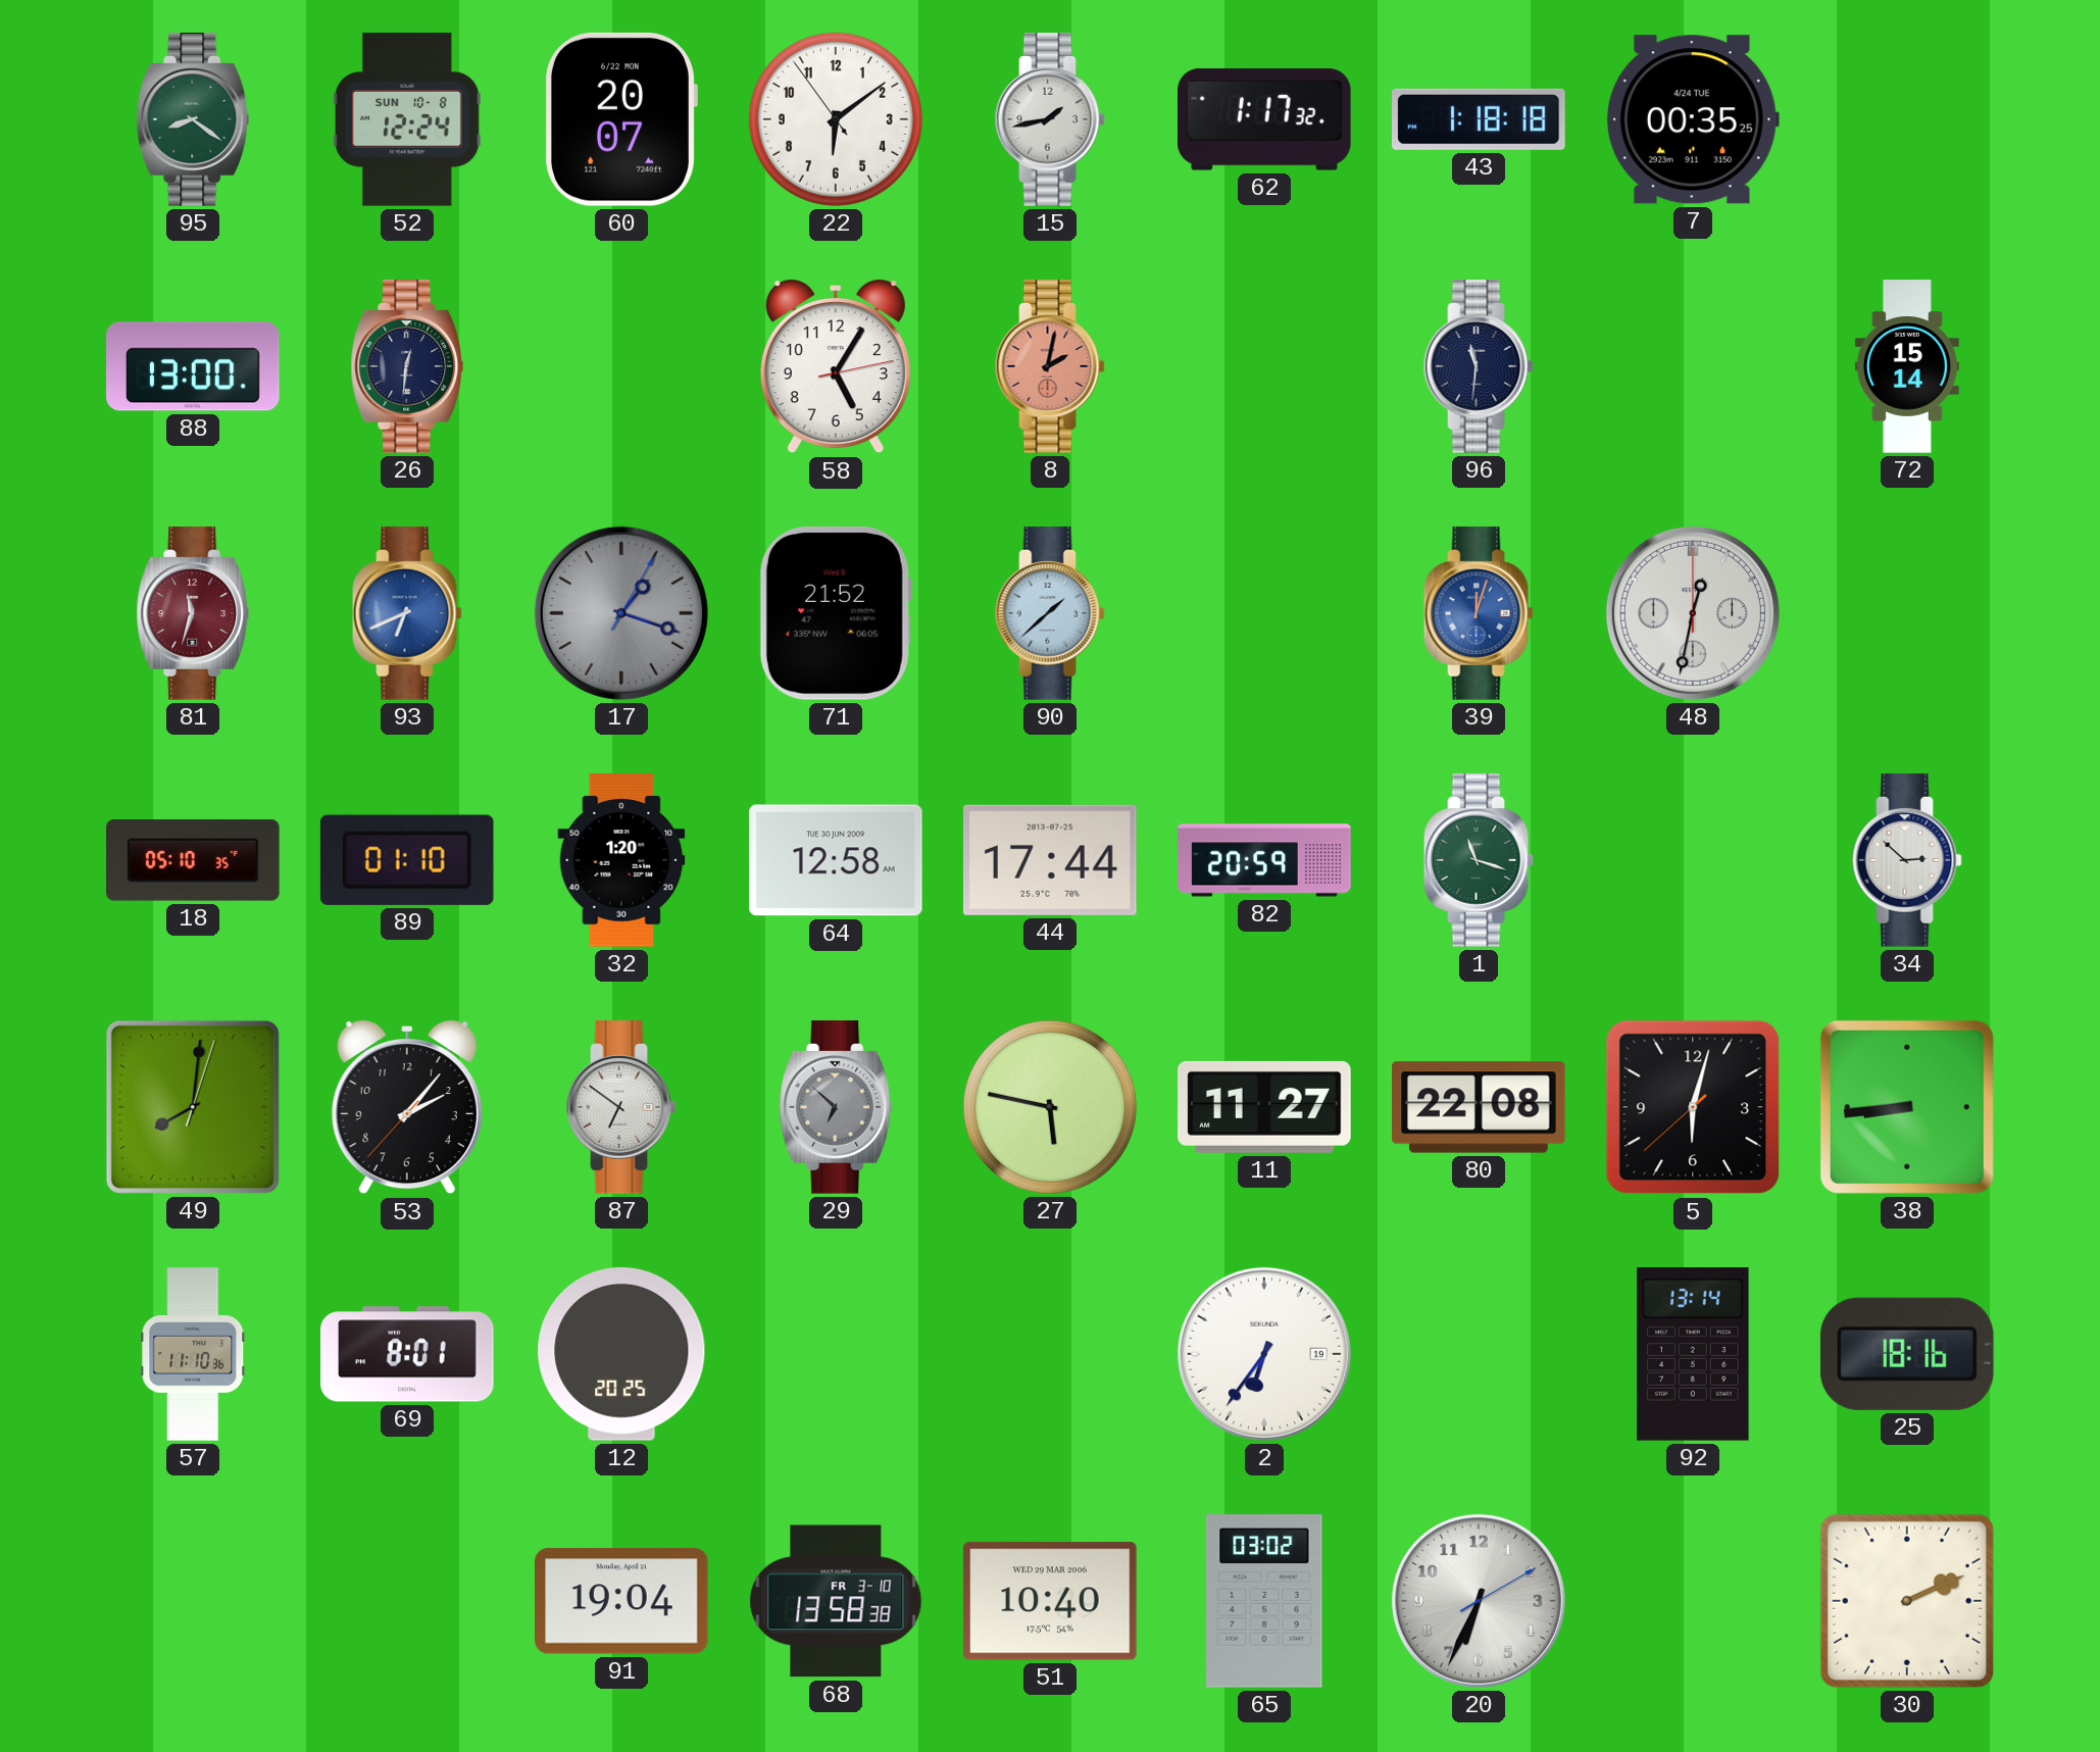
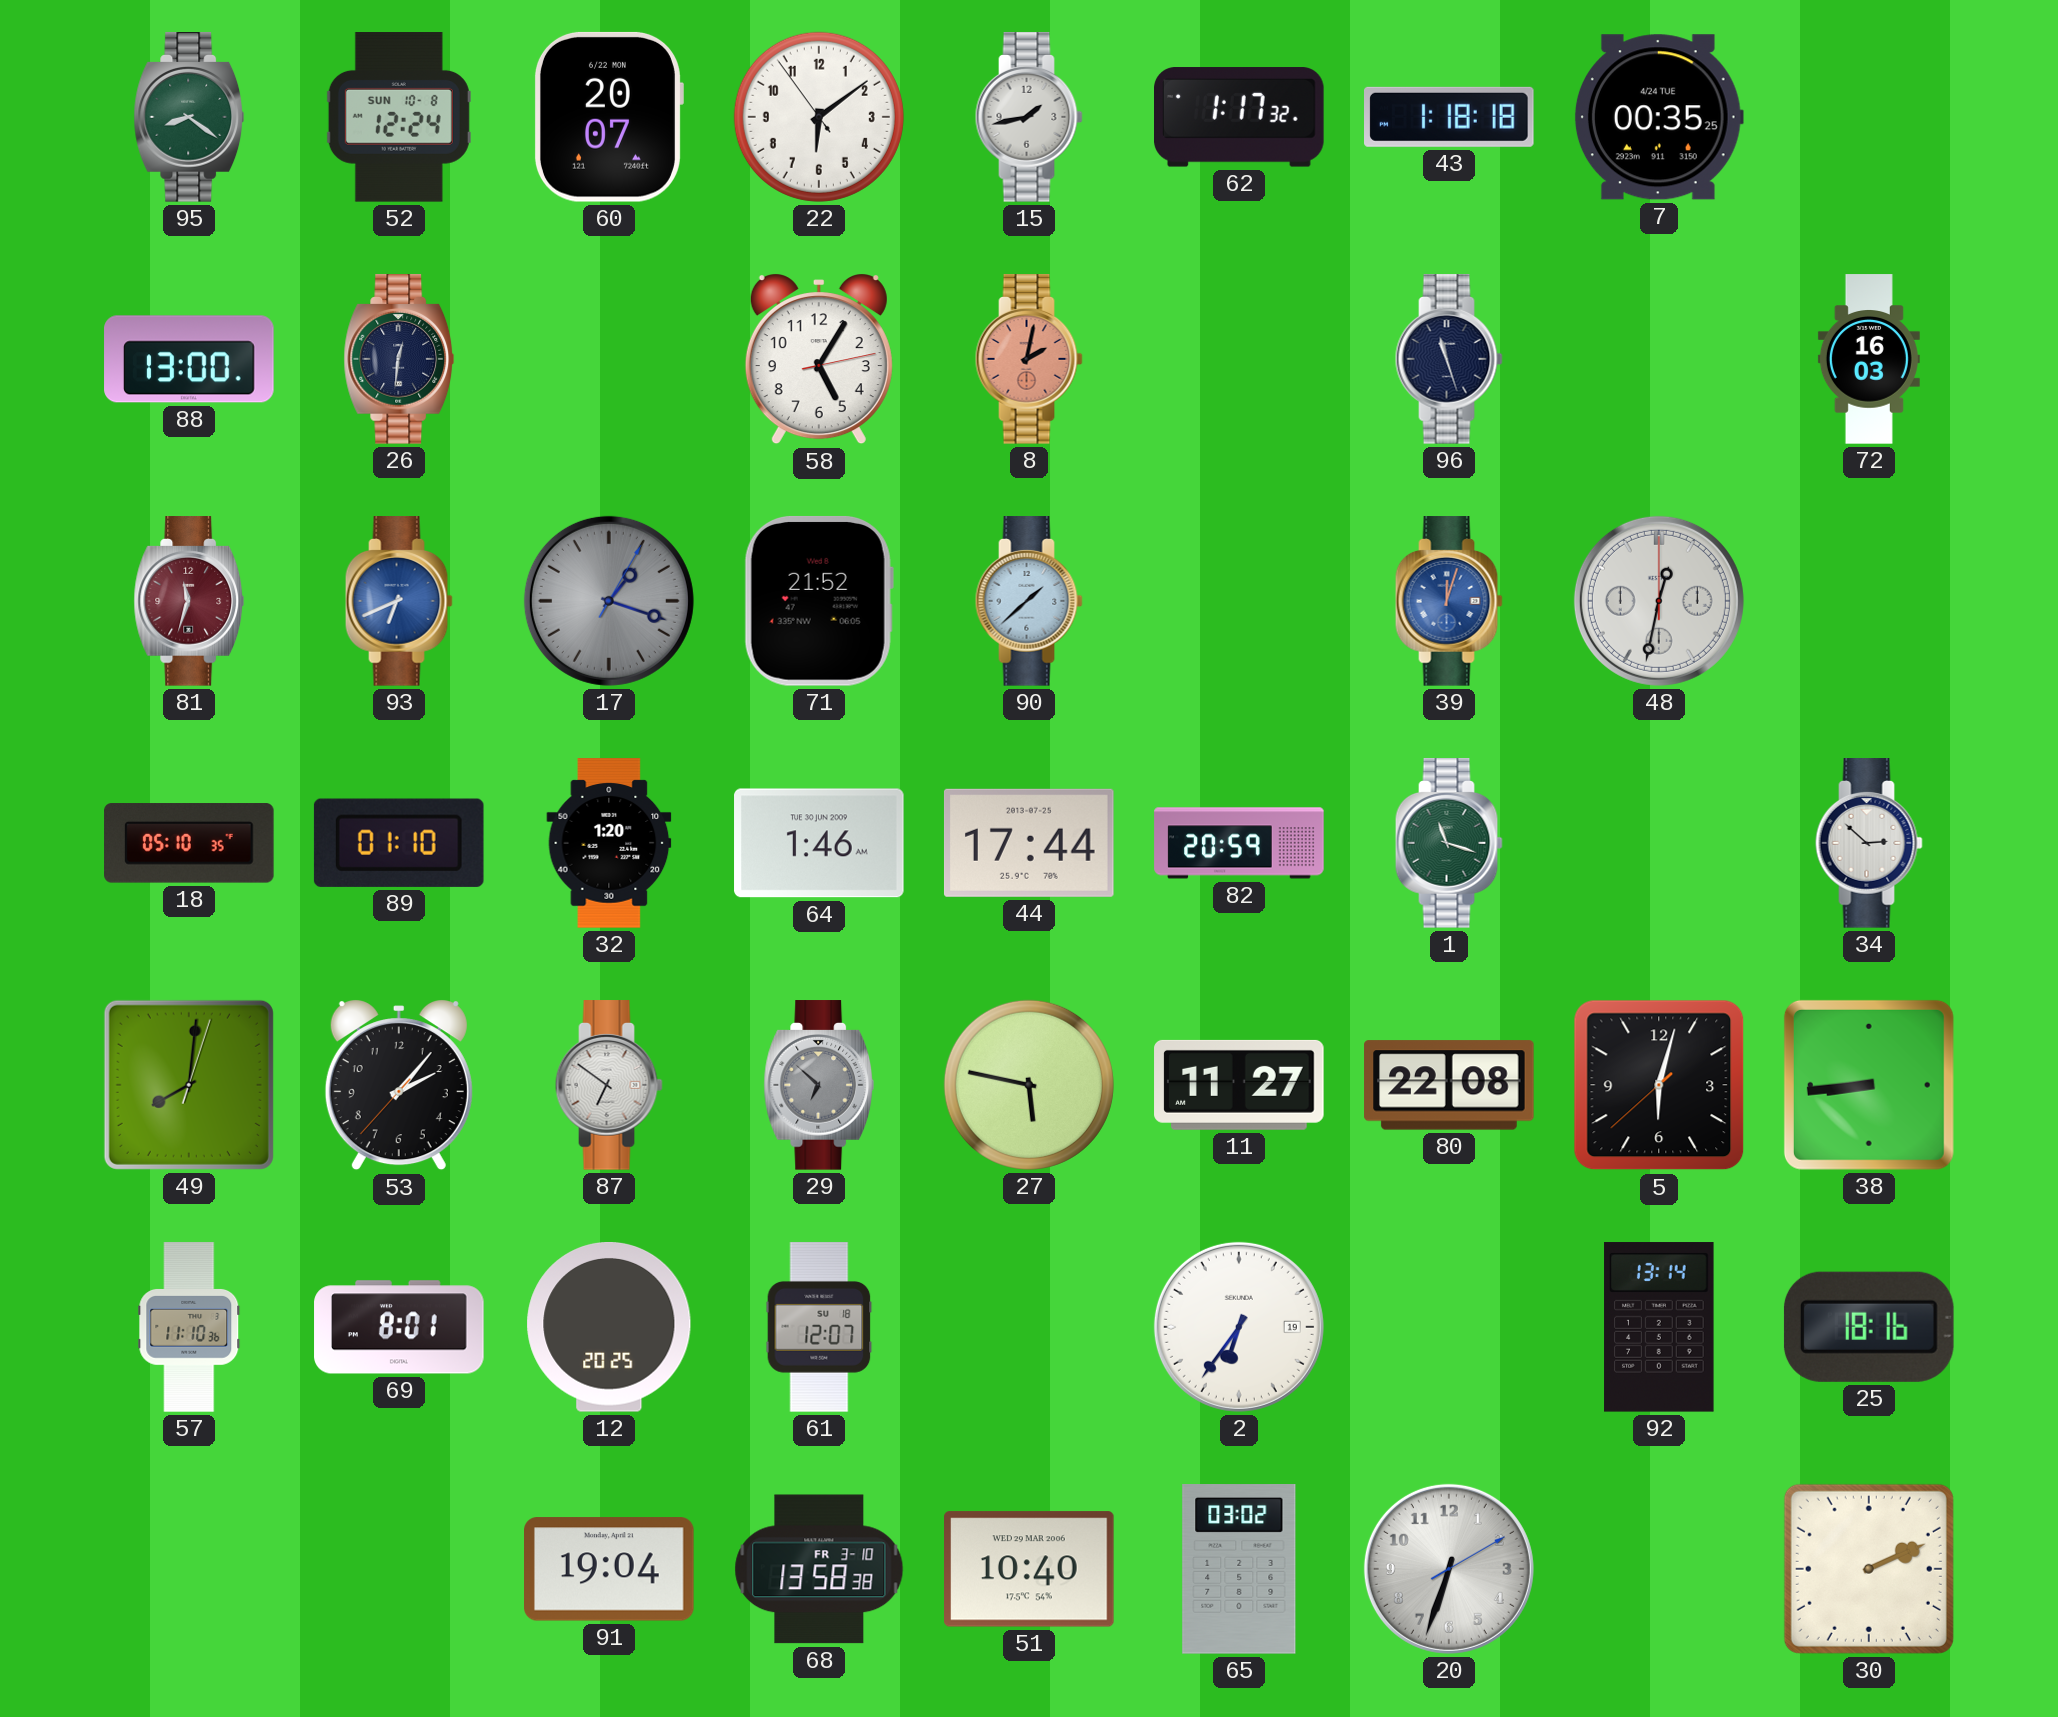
96: 11:31 -> 11:27
72: 15:14 -> 16:03
64: 12:58 -> 1:46
61: none -> 12:07
20: 6:34 -> 6:33
